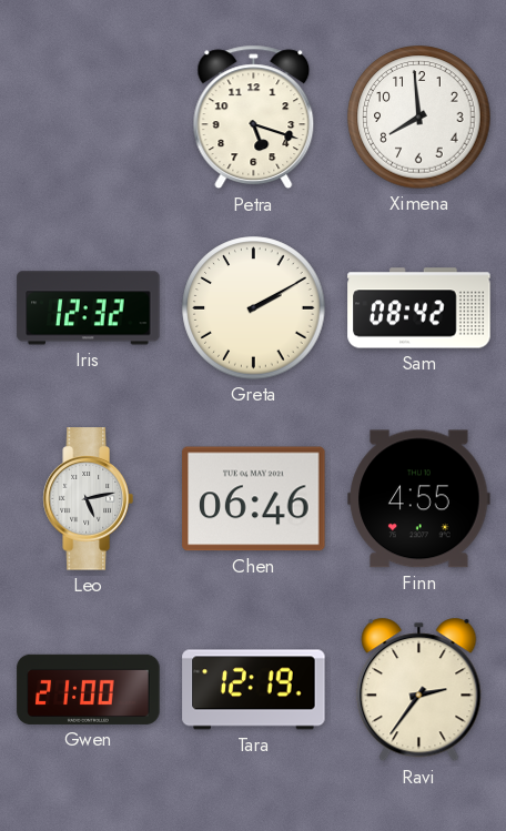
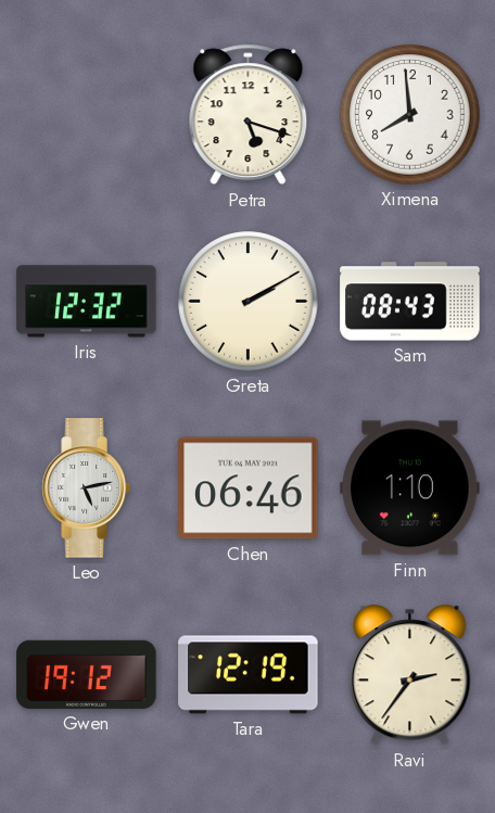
Sam: 08:42 -> 08:43
Finn: 4:55 -> 1:10
Gwen: 21:00 -> 19:12
